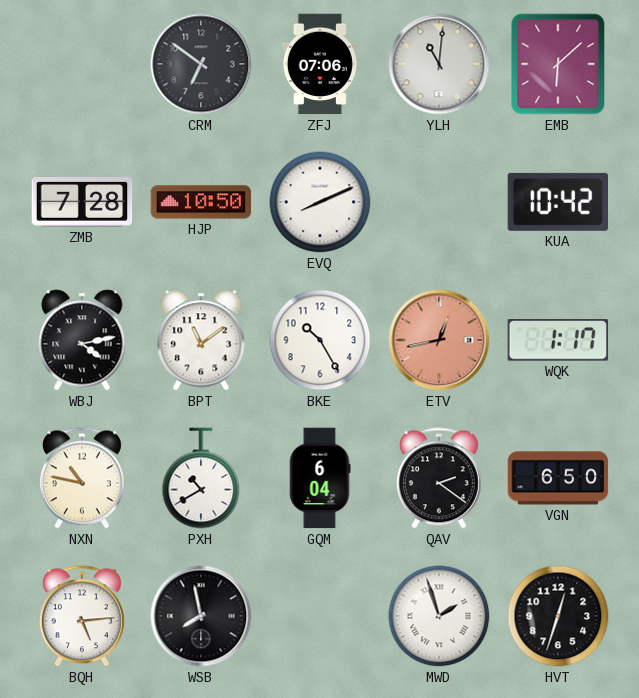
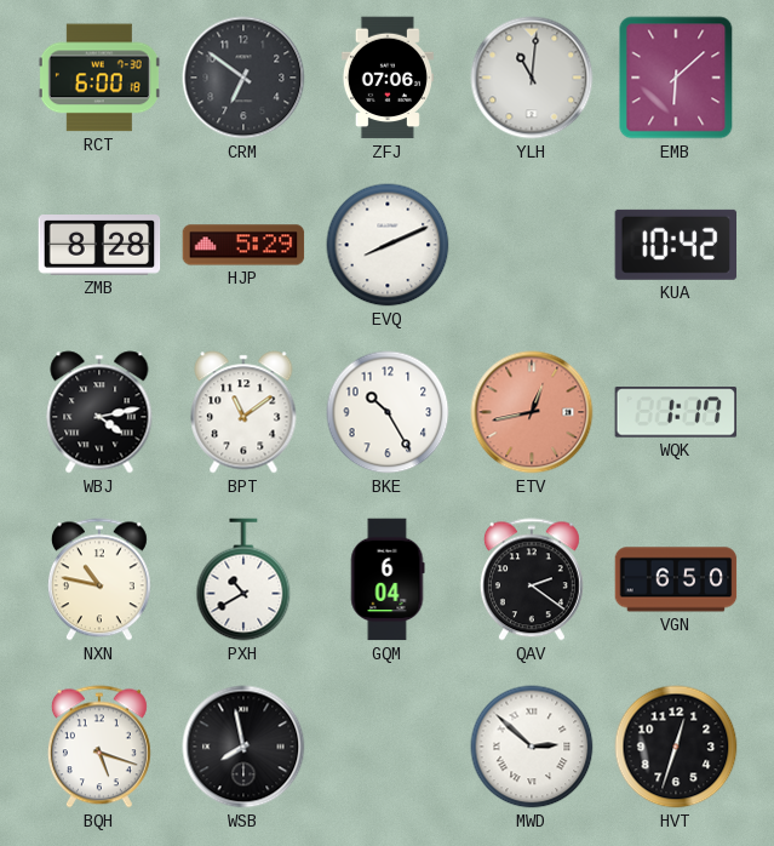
RCT: none -> 6:00
ZMB: 7:28 -> 8:28
HJP: 10:50 -> 5:29
BQH: 5:14 -> 5:18
MWD: 1:57 -> 2:52
